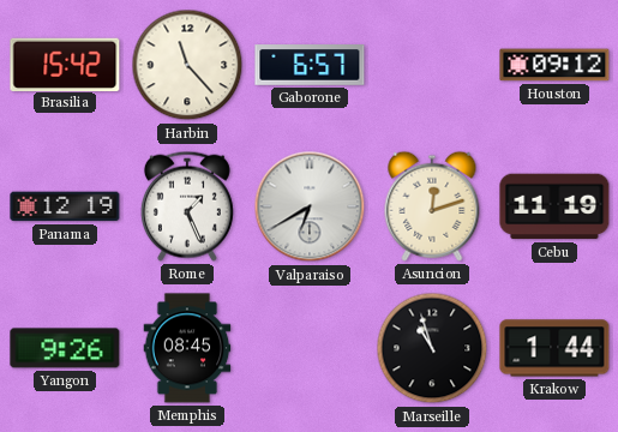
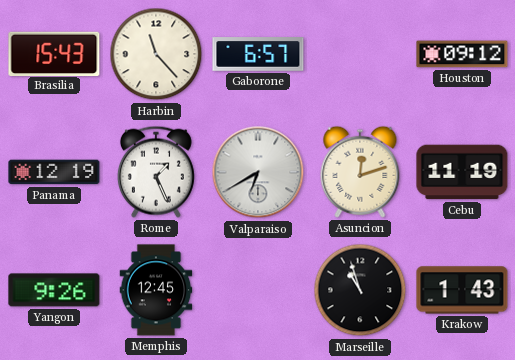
Brasilia: 15:42 -> 15:43
Memphis: 08:45 -> 12:45
Krakow: 1:44 -> 1:43
